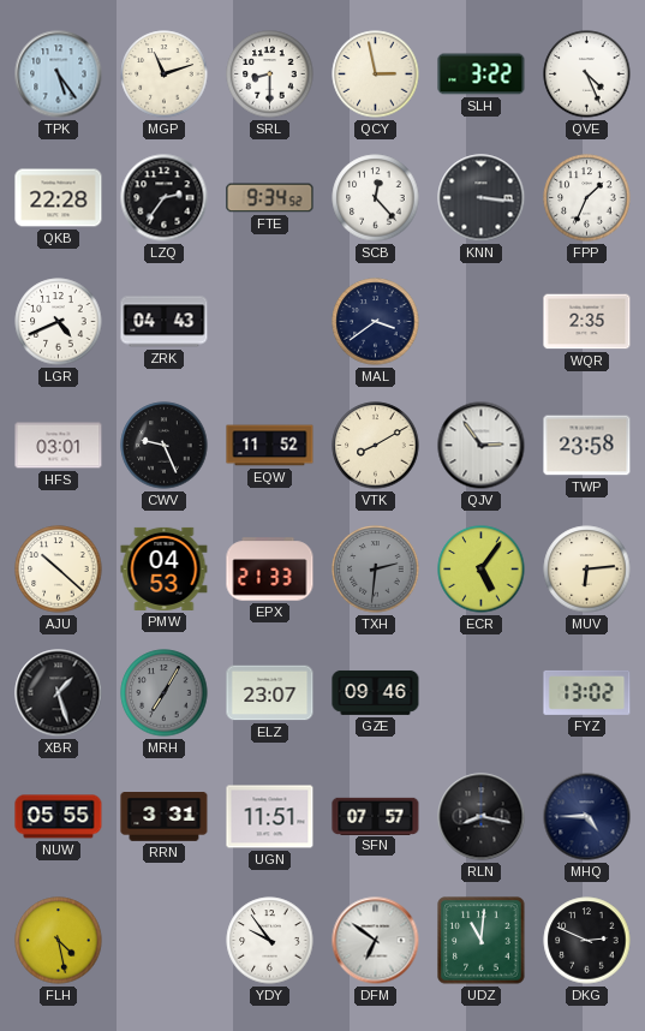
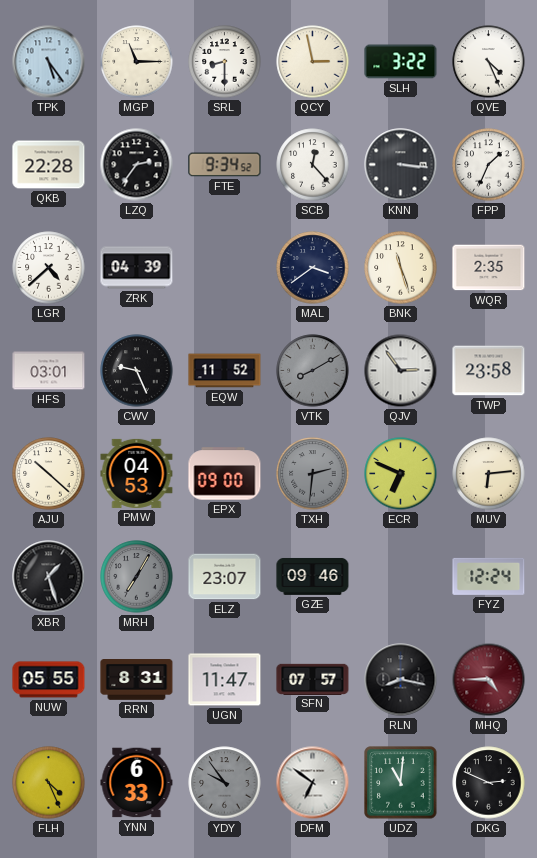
MGP: 11:12 -> 11:15
LGR: 4:41 -> 4:38
ZRK: 04:43 -> 04:39
BNK: none -> 11:27
VTK dial: cream -> grey
EPX: 21:33 -> 09:00
ECR: 5:06 -> 6:49
FYZ: 13:02 -> 12:24
RRN: 3:31 -> 8:31
UGN: 11:51 -> 11:47
MHQ dial: navy -> burgundy
FLH: 4:28 -> 4:26
YNN: none -> 6:33
YDY dial: white -> grey
